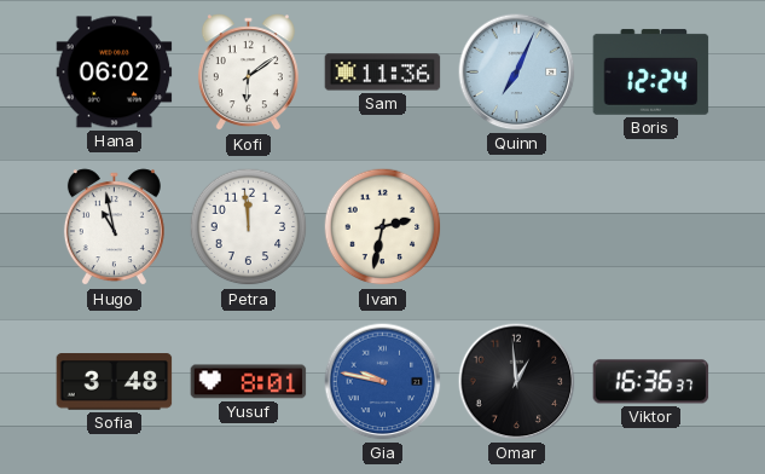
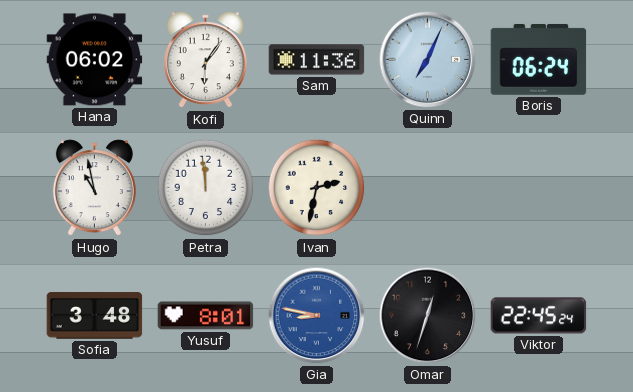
Kofi: 6:09 -> 6:06
Boris: 12:24 -> 06:24
Gia: 9:47 -> 8:47
Omar: 12:59 -> 12:33
Viktor: 16:36 -> 22:45
